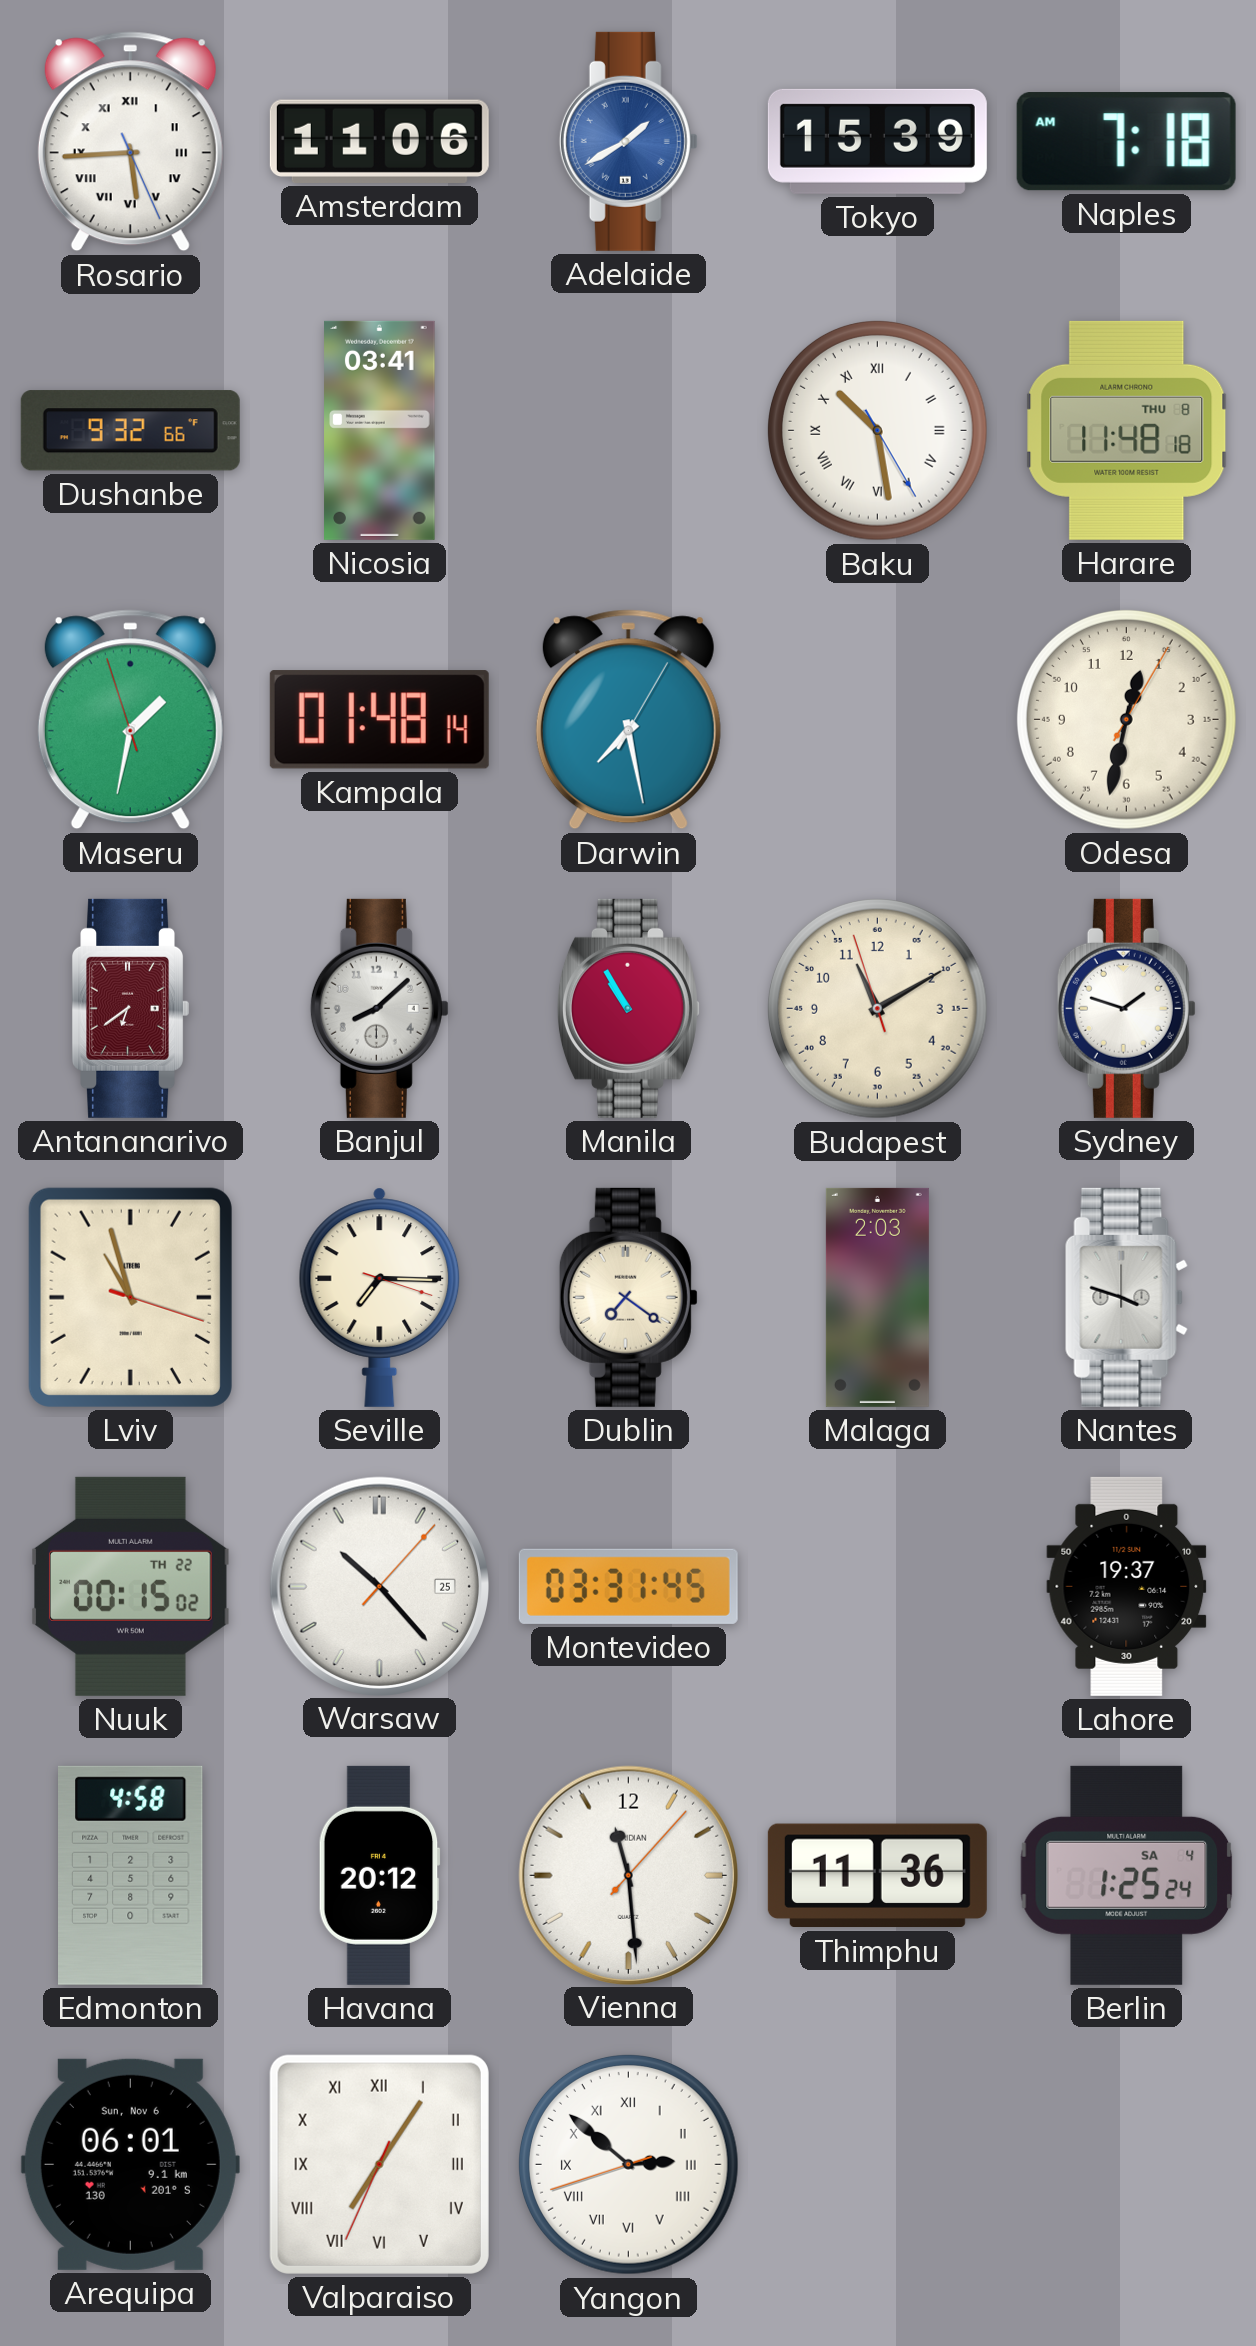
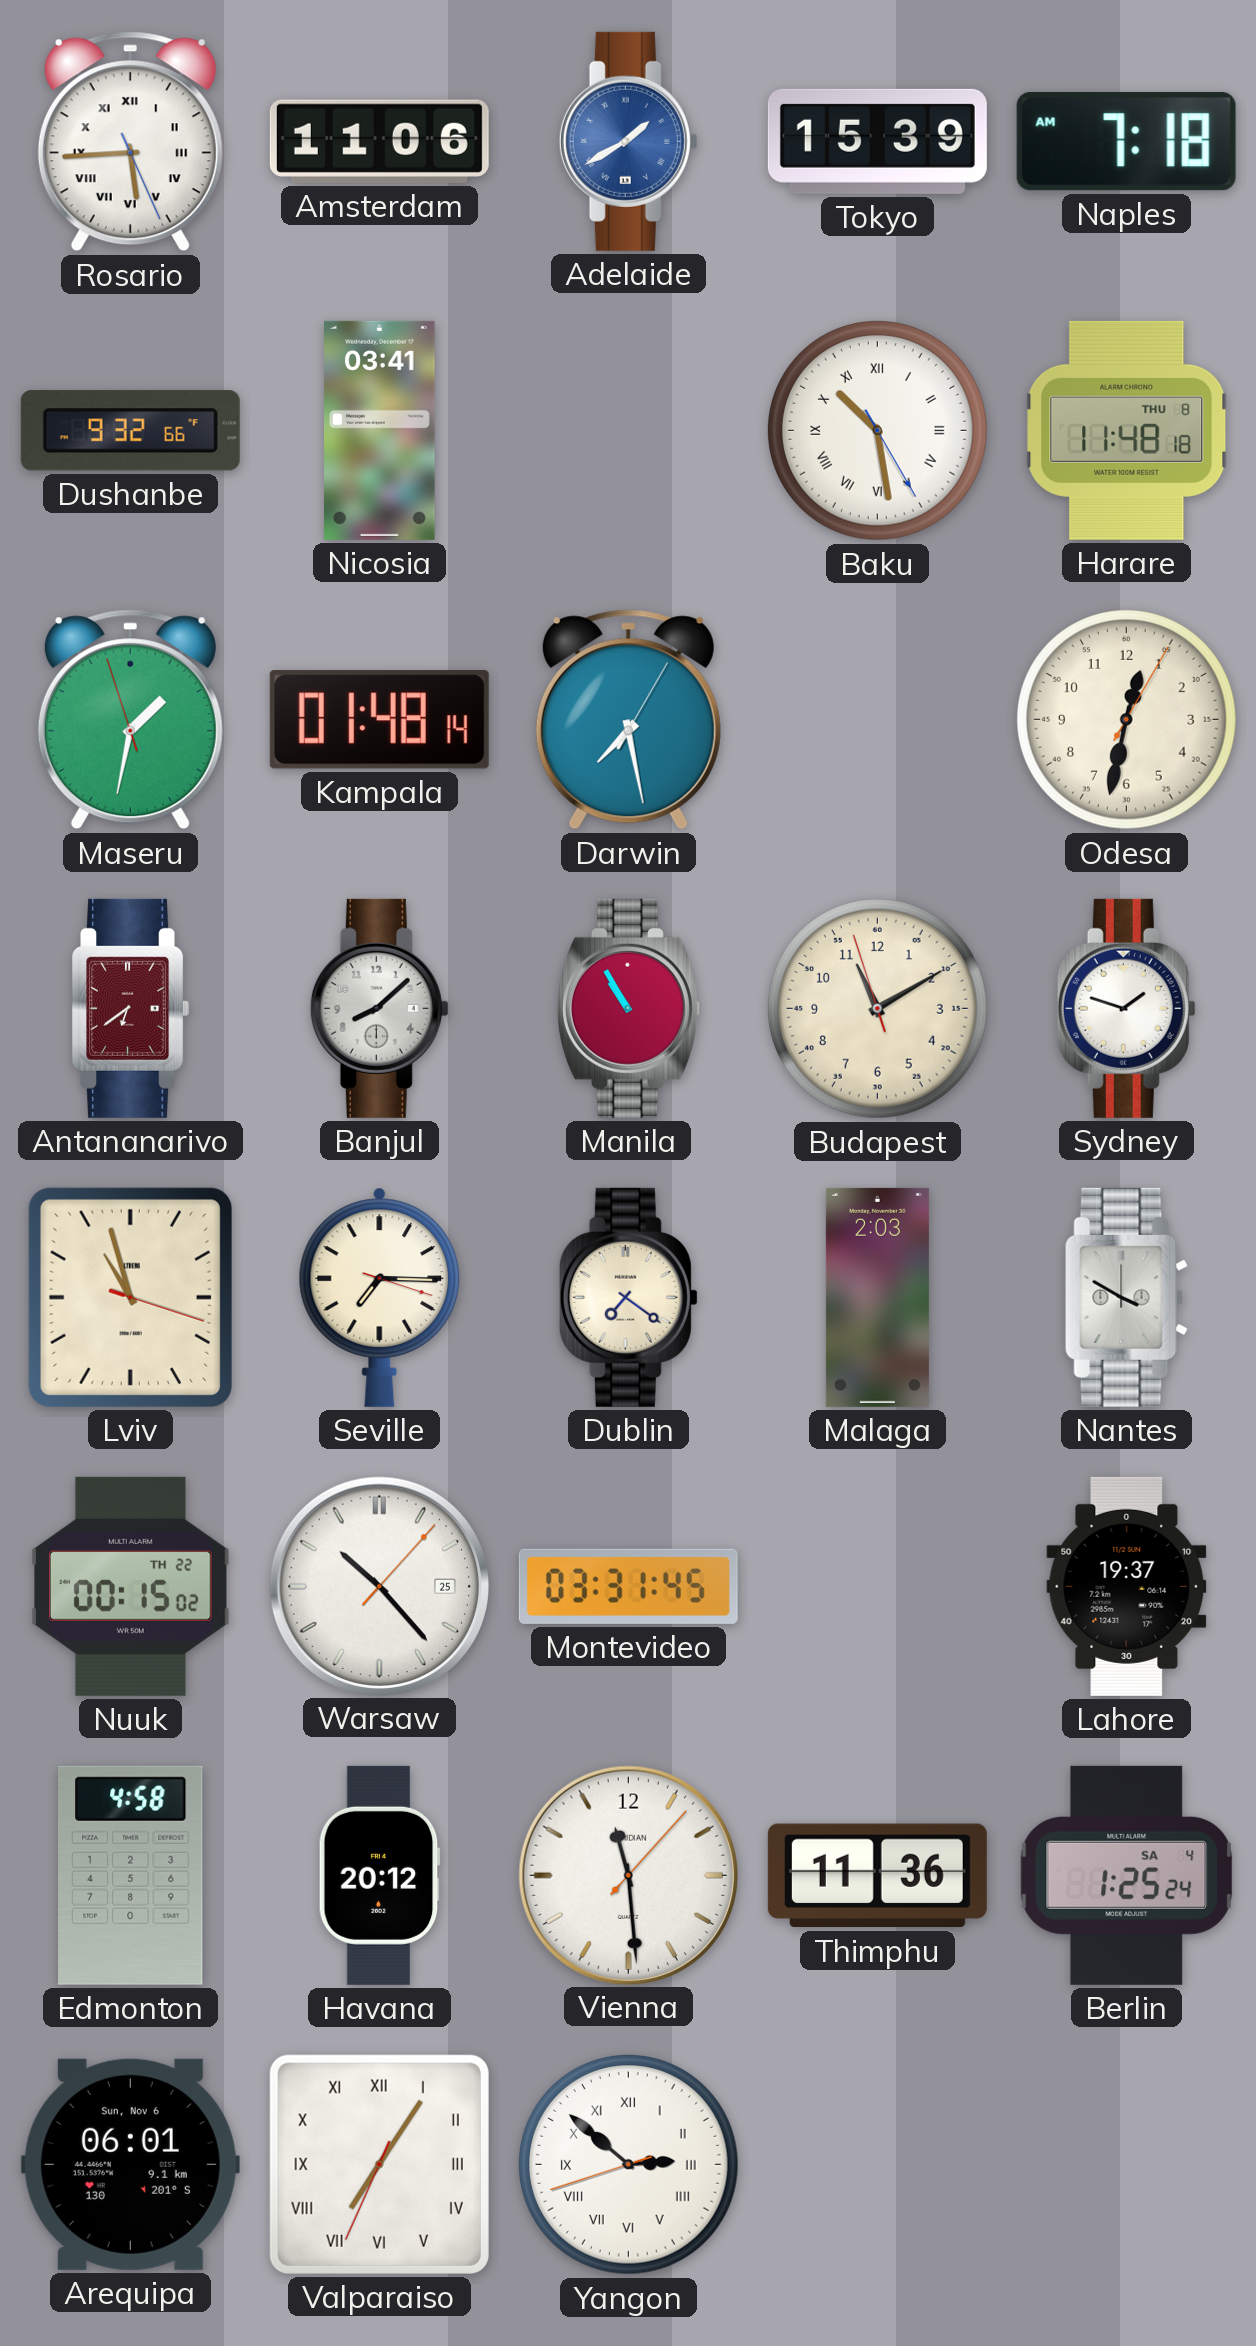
Nantes: 3:48 -> 3:50
